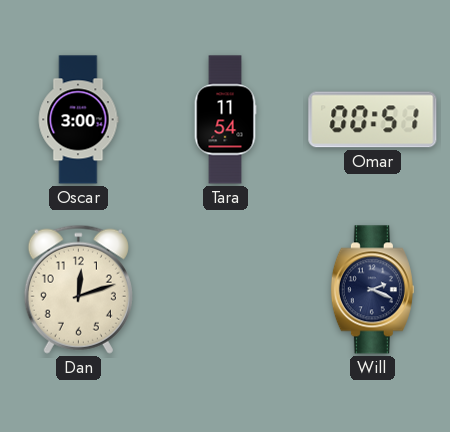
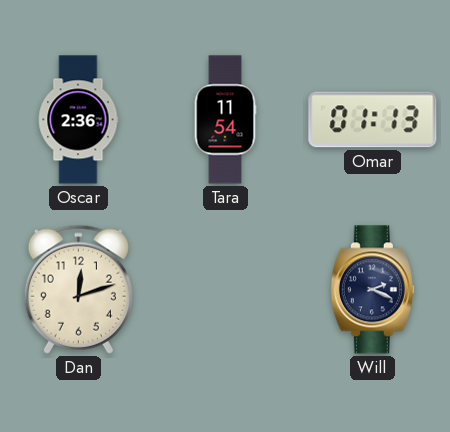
Oscar: 3:00 -> 2:36
Omar: 00:51 -> 01:13
